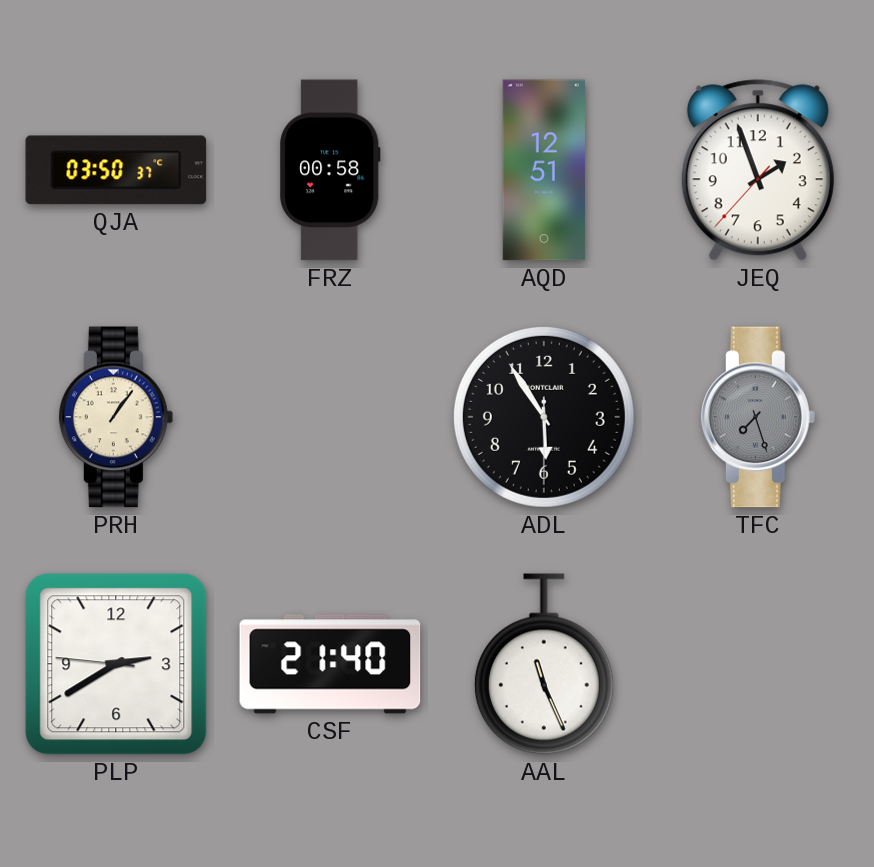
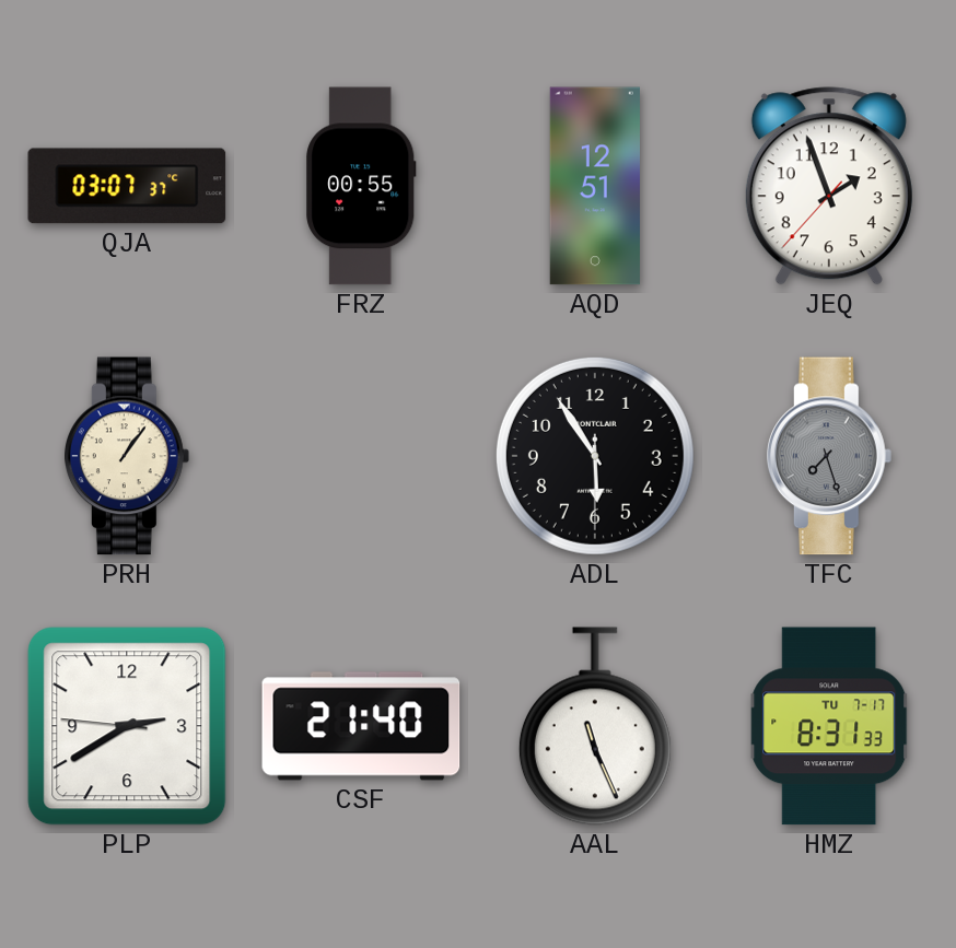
QJA: 03:50 -> 03:07
FRZ: 00:58 -> 00:55
HMZ: none -> 8:31
